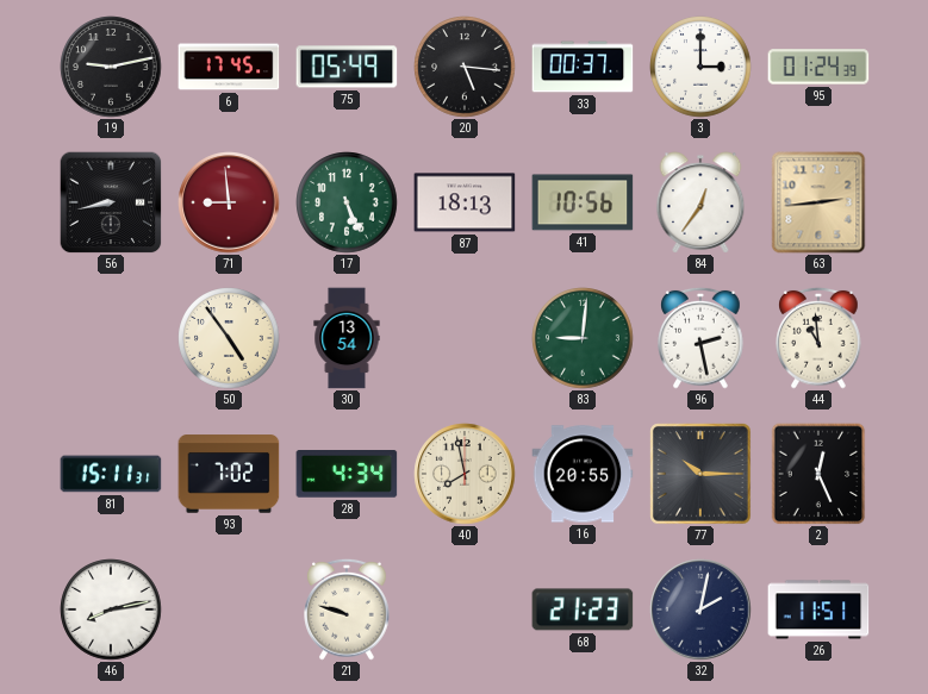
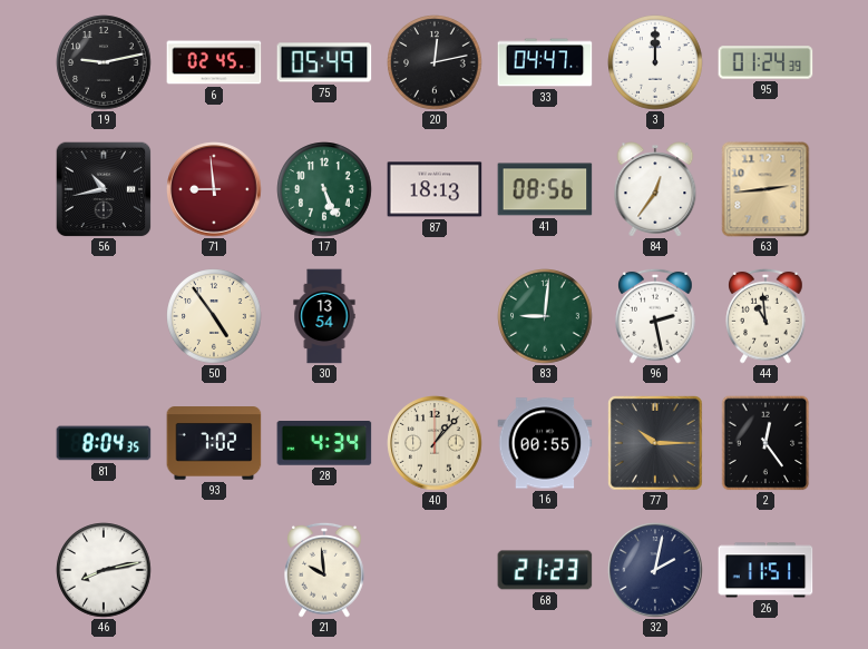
6: 17:45 -> 02:45
20: 5:16 -> 12:13
33: 00:37 -> 04:47
3: 3:00 -> 12:00
56: 8:43 -> 10:43
41: 10:56 -> 08:56
81: 15:11 -> 8:04
40: 7:58 -> 1:07
16: 20:55 -> 00:55
2: 12:26 -> 12:24
21: 9:48 -> 9:59
